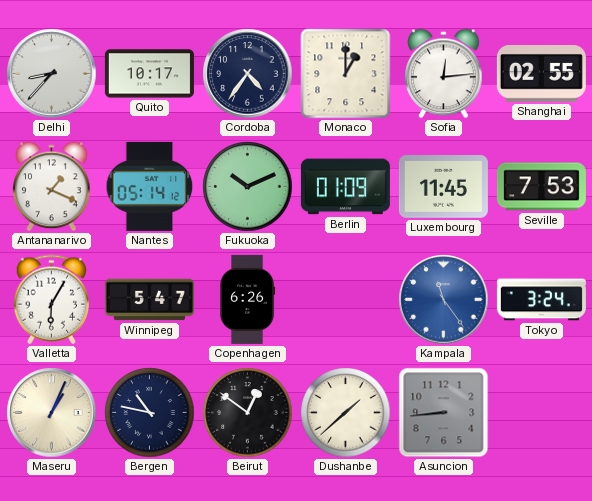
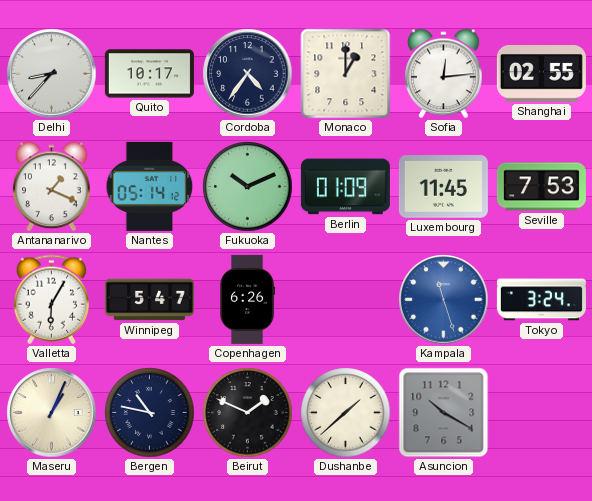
Kampala: 11:24 -> 11:27
Beirut: 12:51 -> 1:49
Asuncion: 8:44 -> 10:20
